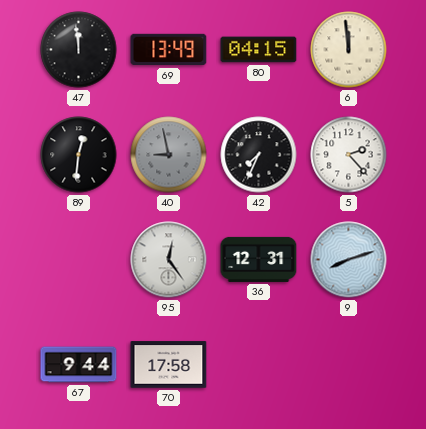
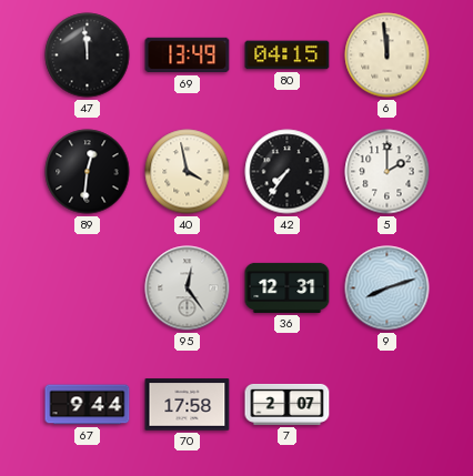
40: 8:58 -> 3:58
40 dial: grey -> cream
42: 7:34 -> 7:36
5: 2:23 -> 2:00
7: none -> 2:07
